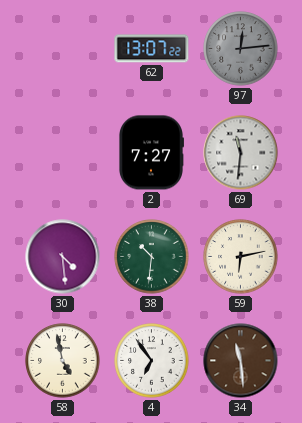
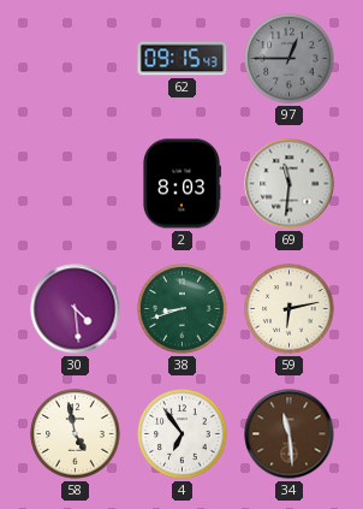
62: 13:07 -> 09:15
97: 12:14 -> 12:45
2: 7:27 -> 8:03
38: 10:31 -> 8:42
